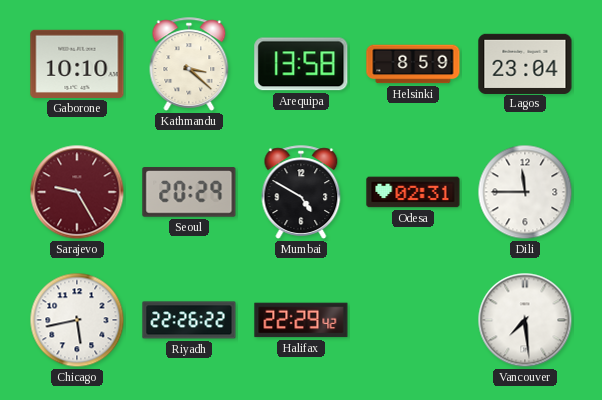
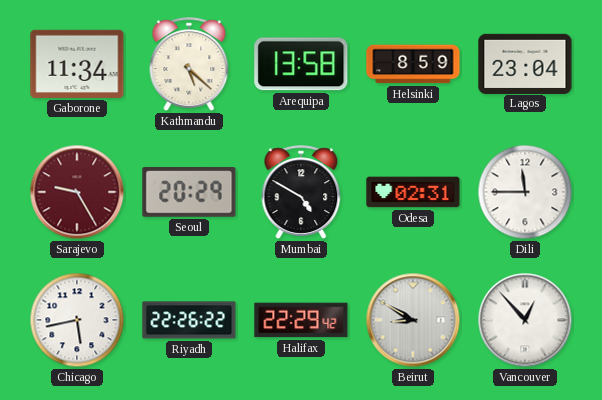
Gaborone: 10:10 -> 11:34
Kathmandu: 3:22 -> 5:22
Beirut: none -> 8:50
Vancouver: 7:29 -> 12:53
